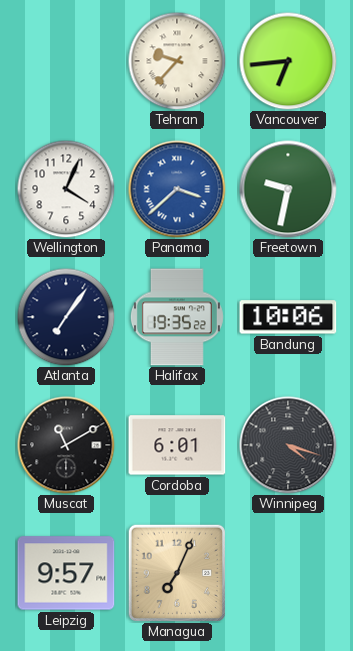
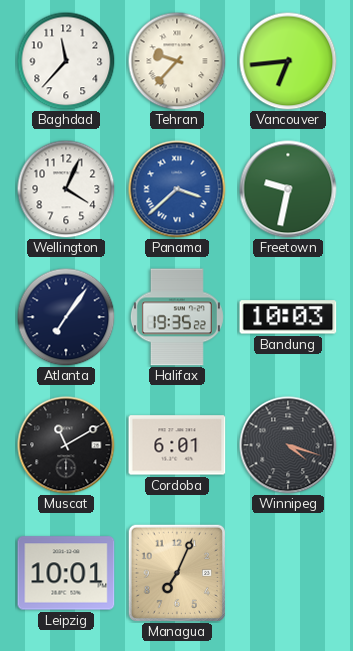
Baghdad: none -> 11:37
Bandung: 10:06 -> 10:03
Leipzig: 9:57 -> 10:01
